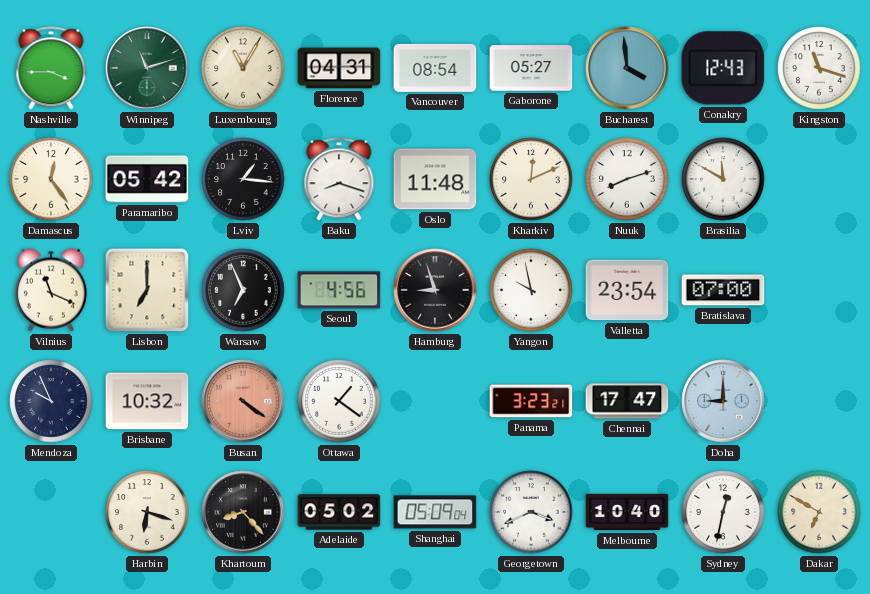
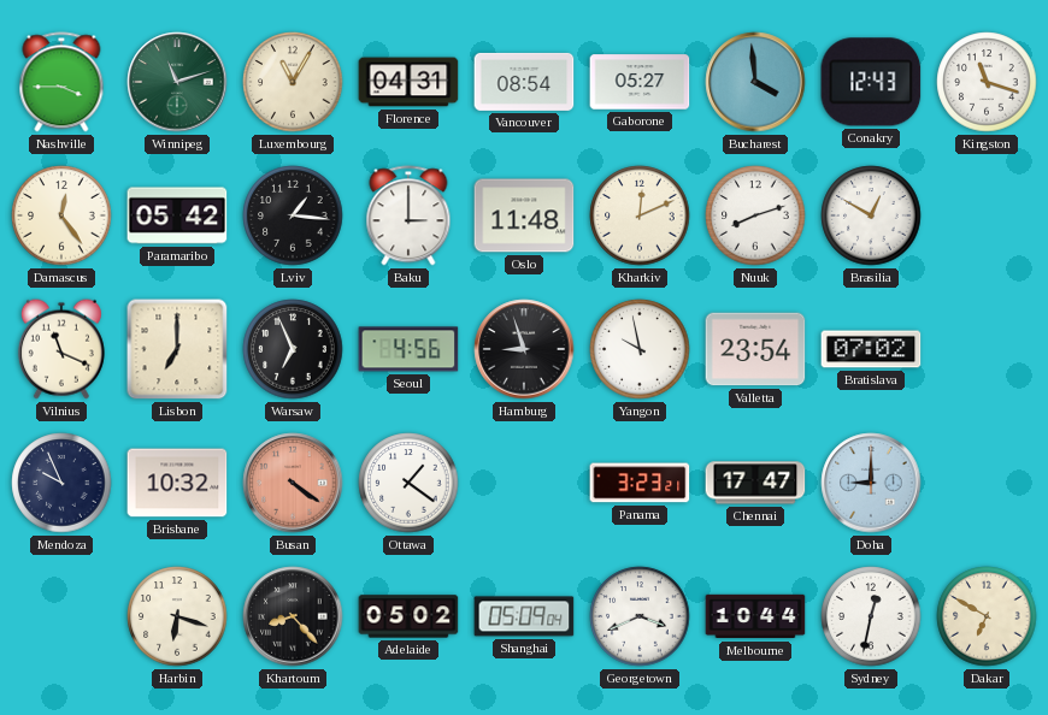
Baku: 8:18 -> 3:00
Brasilia: 11:50 -> 12:50
Bratislava: 07:00 -> 07:02
Melbourne: 10:40 -> 10:44
